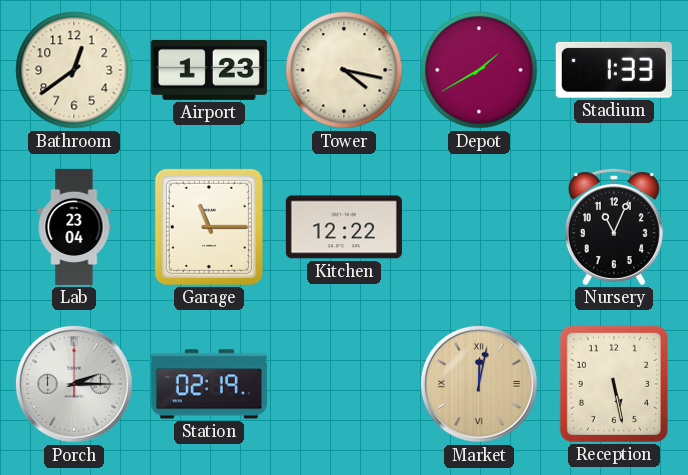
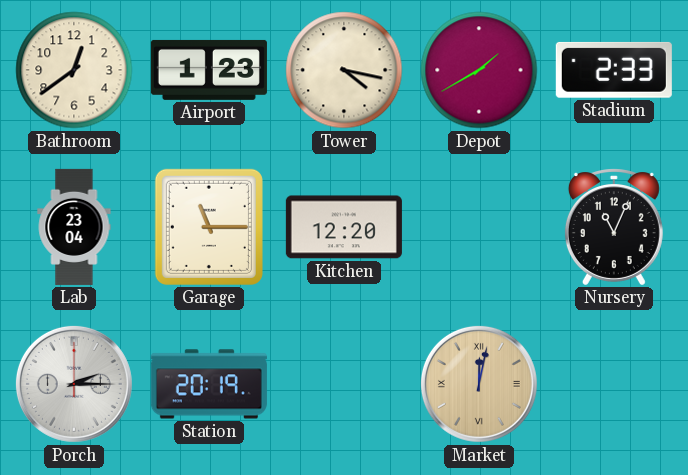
Stadium: 1:33 -> 2:33
Kitchen: 12:22 -> 12:20
Station: 02:19 -> 20:19
Reception: 5:28 -> none
